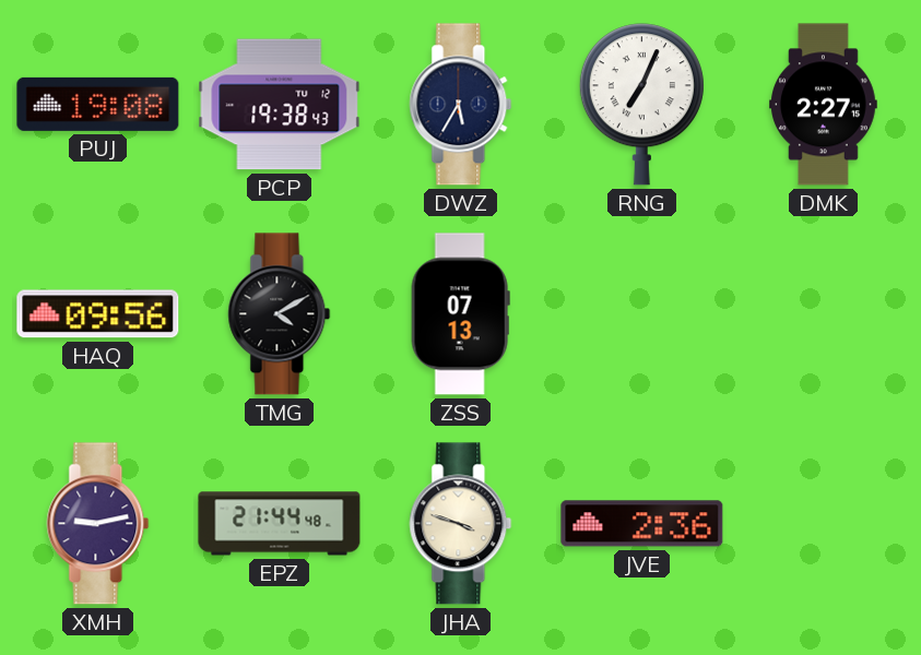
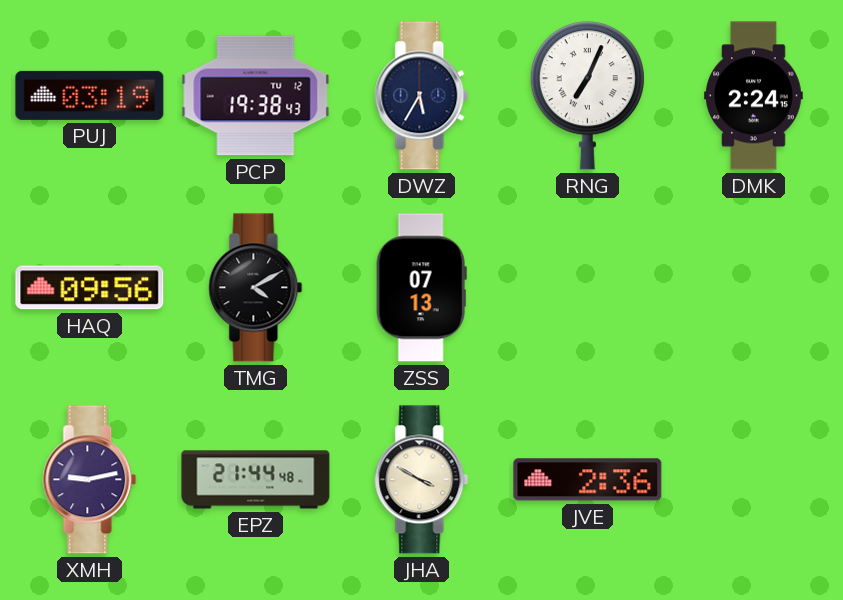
PUJ: 19:08 -> 03:19
DMK: 2:27 -> 2:24
JHA: 3:48 -> 3:50
